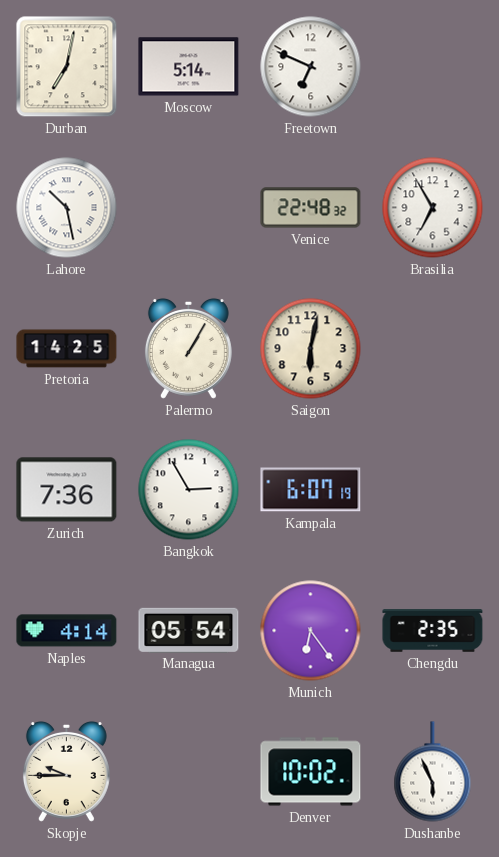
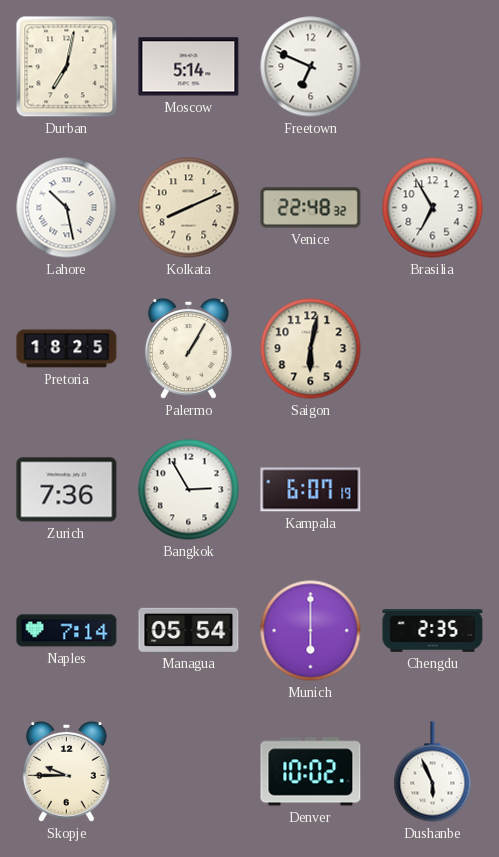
Kolkata: none -> 8:11
Pretoria: 14:25 -> 18:25
Naples: 4:14 -> 7:14
Munich: 6:24 -> 6:00
